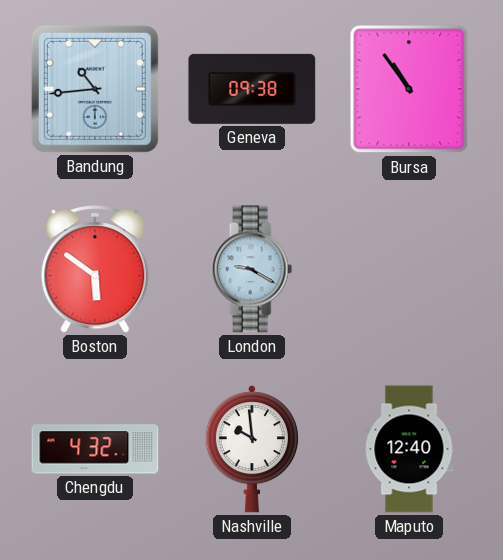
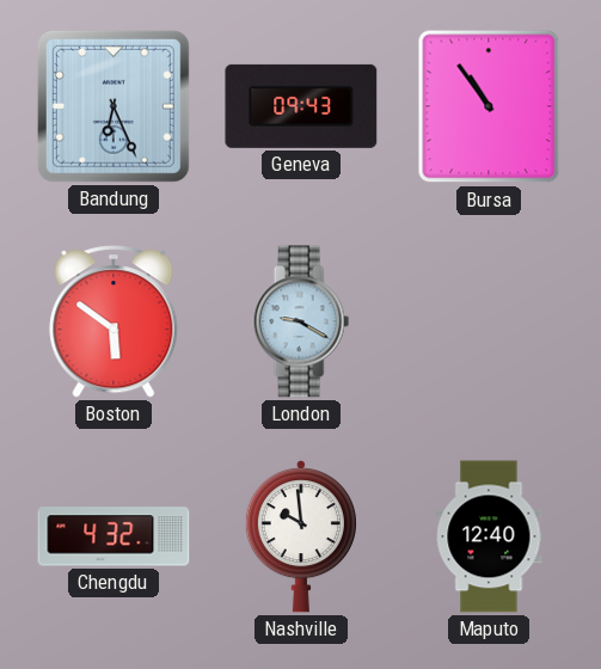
Bandung: 10:44 -> 6:26
Geneva: 09:38 -> 09:43
